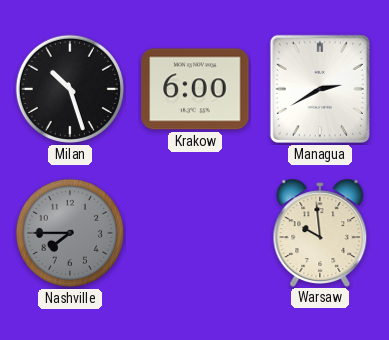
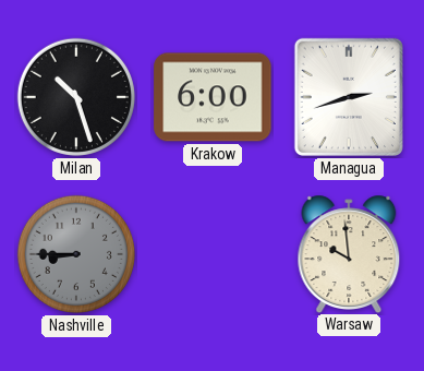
Managua: 2:40 -> 2:42
Nashville: 7:45 -> 8:45
